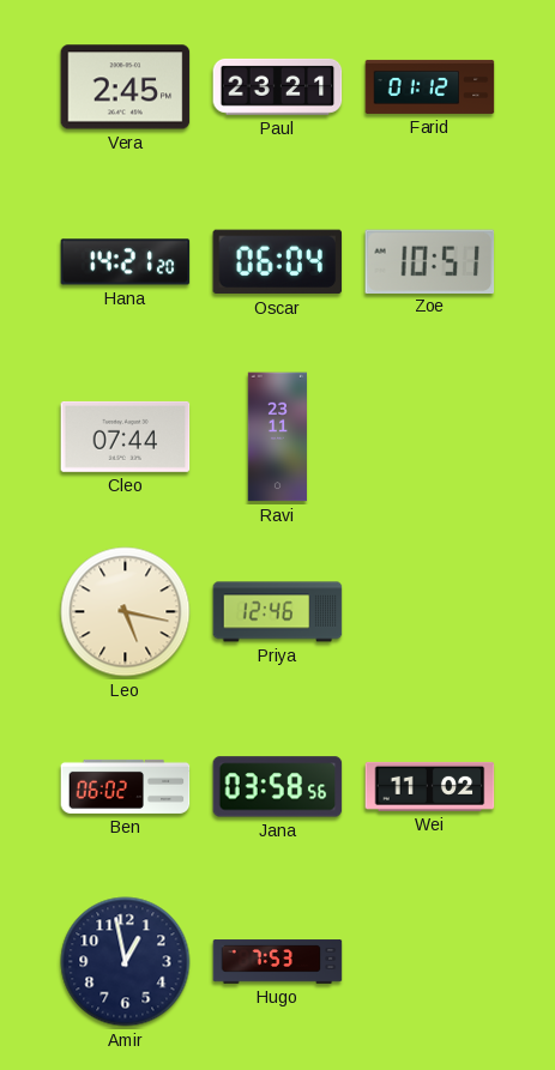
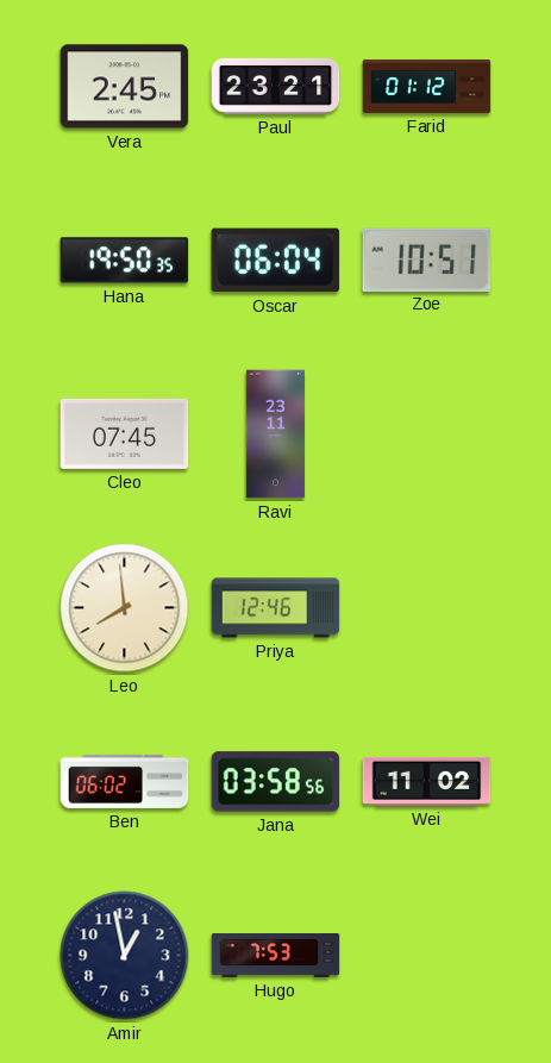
Hana: 14:21 -> 19:50
Cleo: 07:44 -> 07:45
Leo: 5:17 -> 7:59
